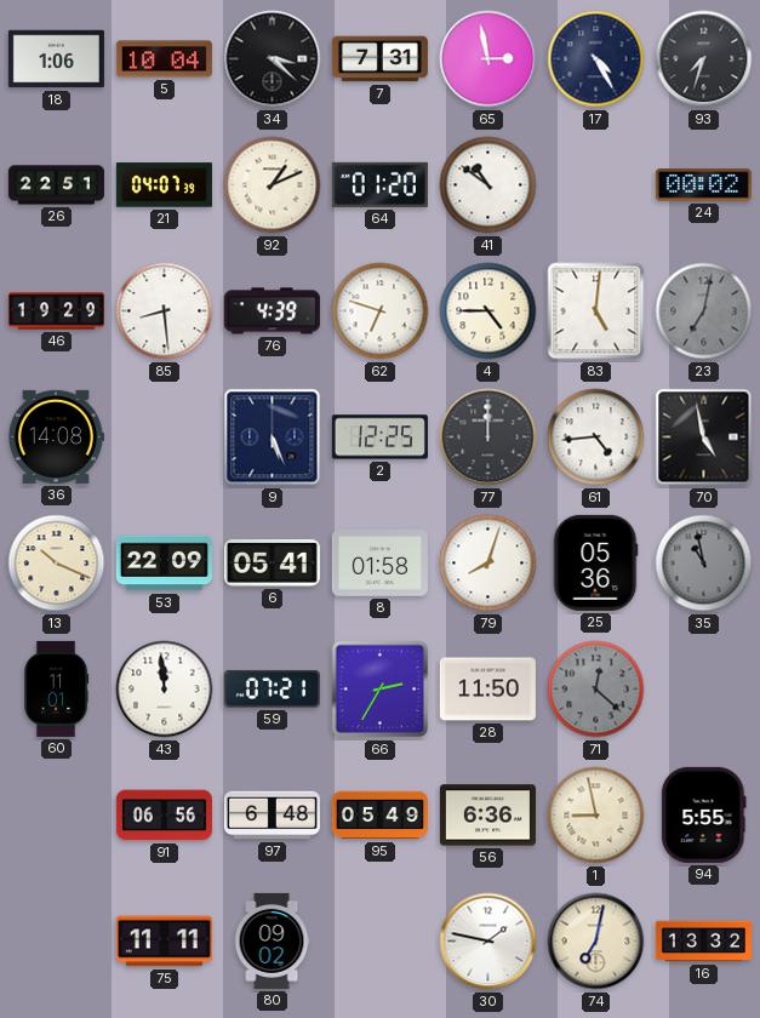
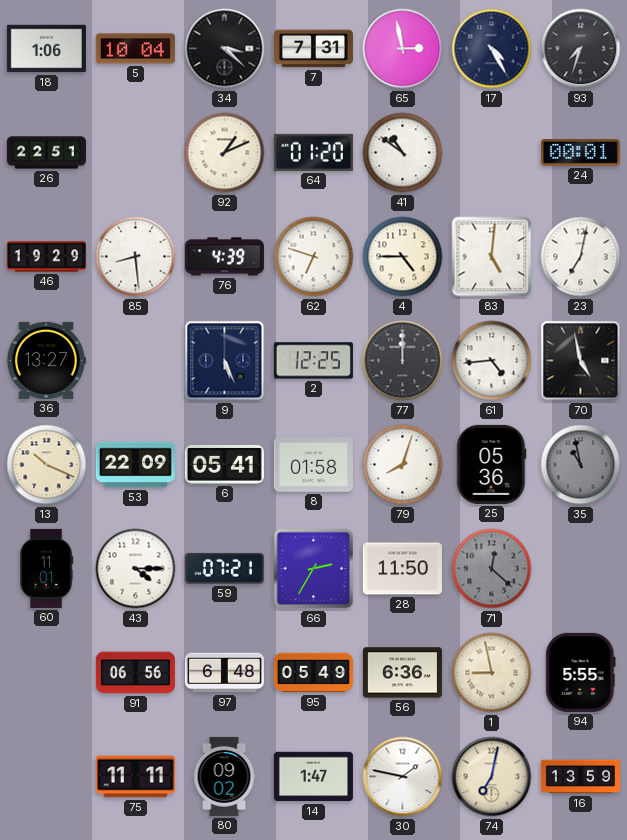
21: 04:07 -> none
24: 00:02 -> 00:01
23 dial: grey -> white
36: 14:08 -> 13:27
43: 11:59 -> 4:15
14: none -> 1:47
16: 13:32 -> 13:59
